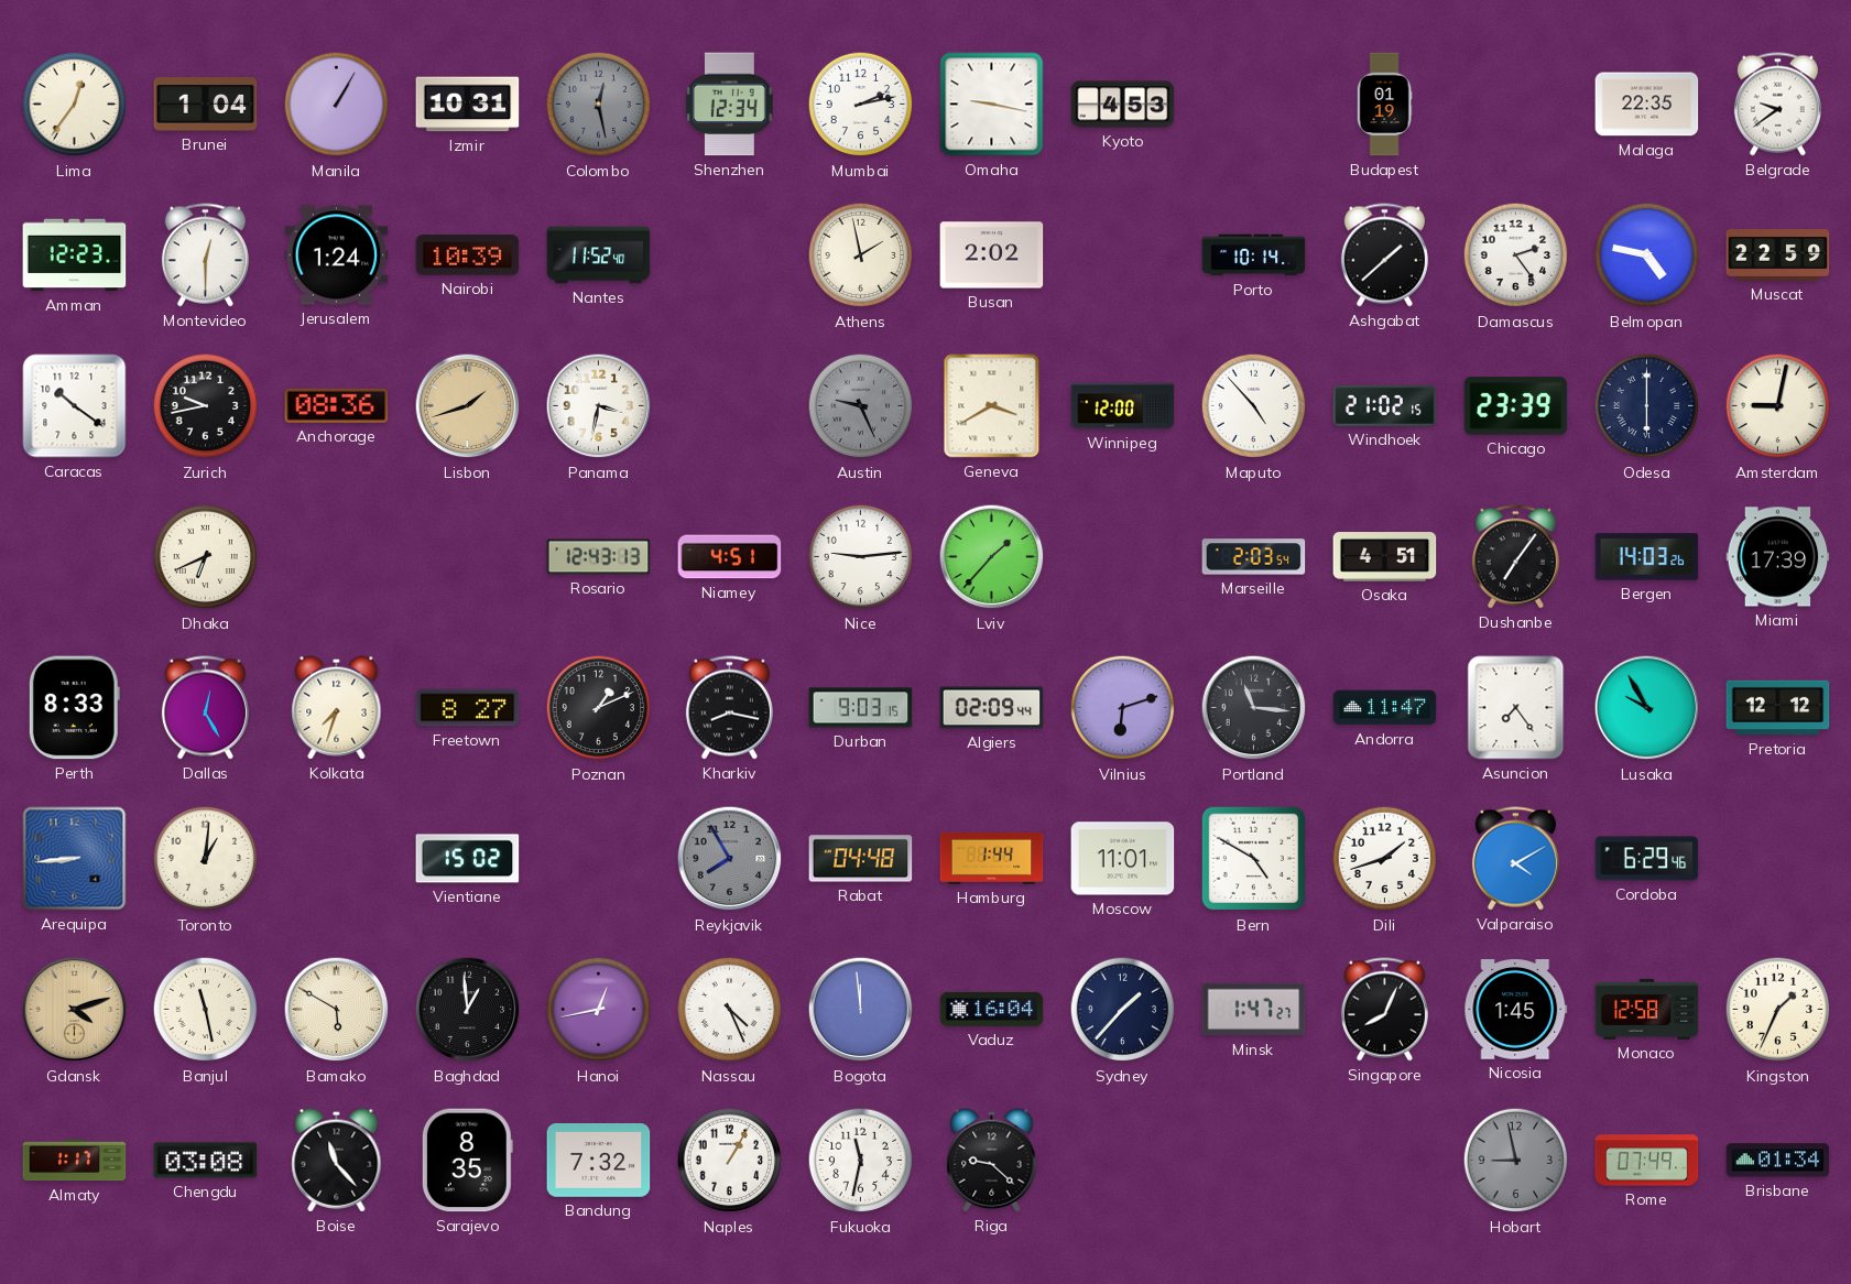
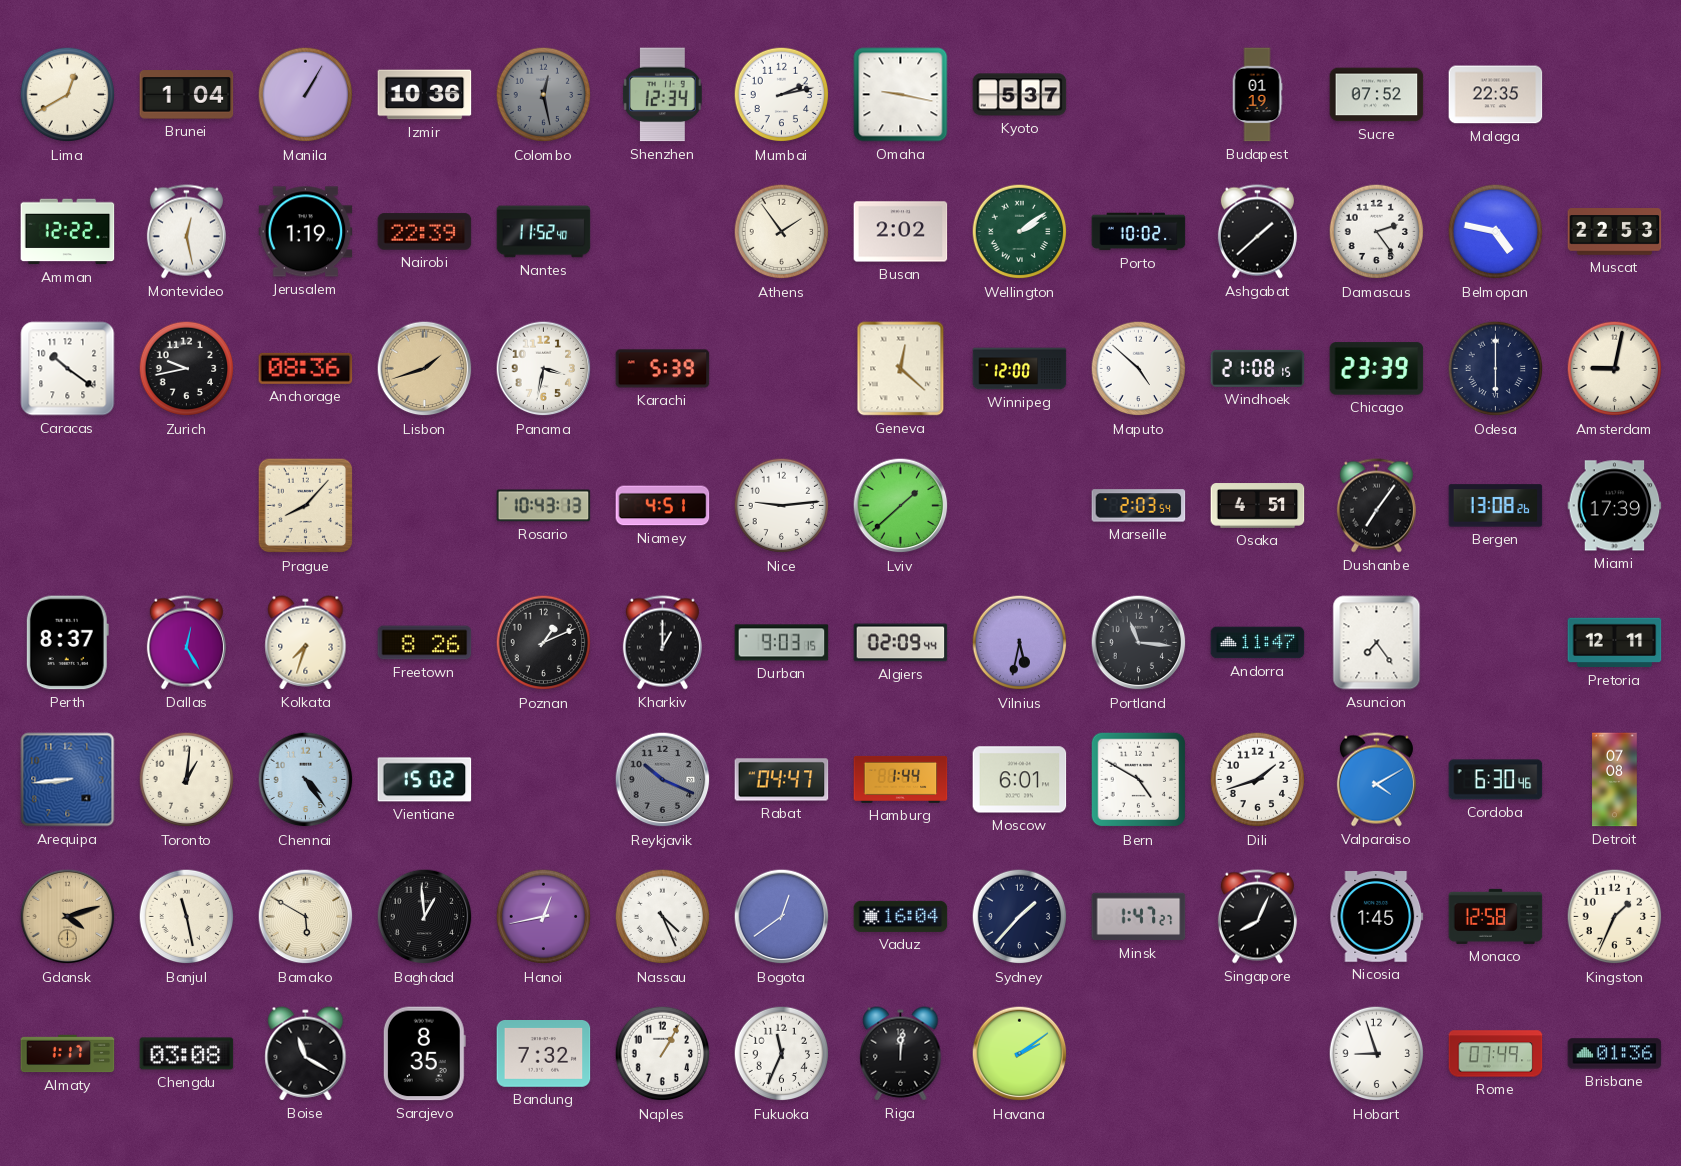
Lima: 12:36 -> 12:40
Izmir: 10:31 -> 10:36
Kyoto: 4:53 -> 5:37
Sucre: none -> 07:52
Belgrade: 9:39 -> none
Amman: 12:23 -> 12:22
Montevideo: 12:30 -> 12:28
Jerusalem: 1:24 -> 1:19
Nairobi: 10:39 -> 22:39
Athens: 1:58 -> 1:54
Wellington: none -> 2:09
Porto: 10:14 -> 10:02
Muscat: 22:59 -> 22:53
Karachi: none -> 5:39
Austin: 9:26 -> none
Geneva: 3:40 -> 12:22
Maputo: 4:53 -> 4:52
Windhoek: 21:02 -> 21:08
Dhaka: 6:41 -> none
Prague: none -> 8:07
Rosario: 12:43 -> 10:43
Lviv: 1:37 -> 1:38
Bergen: 14:03 -> 13:08
Perth: 8:33 -> 8:37
Freetown: 8:27 -> 8:26
Kharkiv: 8:17 -> 1:00
Vilnius: 6:12 -> 5:32
Lusaka: 9:55 -> none
Pretoria: 12:12 -> 12:11
Chennai: none -> 4:24
Reykjavik: 7:55 -> 10:19
Rabat: 04:48 -> 04:47
Moscow: 11:01 -> 6:01
Cordoba: 6:29 -> 6:30
Detroit: none -> 07:08
Bogota: 11:59 -> 12:39
Boise: 11:23 -> 11:20
Fukuoka: 11:32 -> 11:34
Riga: 9:22 -> 12:01
Havana: none -> 2:09
Hobart: 8:58 -> 8:57
Hobart dial: grey -> white
Brisbane: 01:34 -> 01:36
